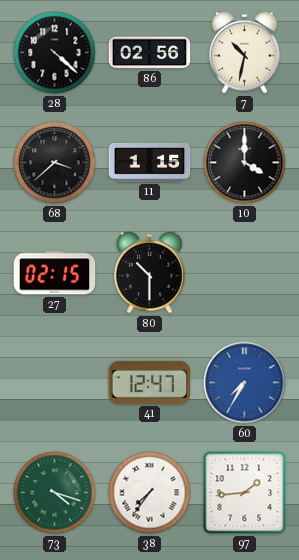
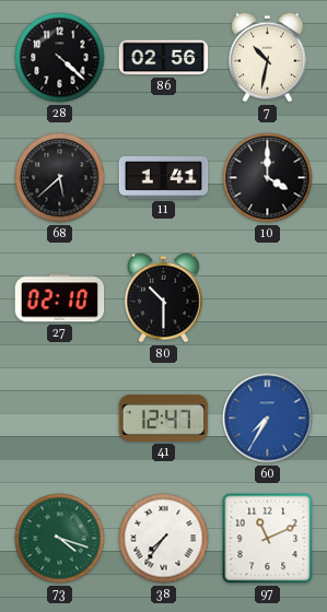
68: 3:38 -> 5:38
11: 1:15 -> 1:41
27: 02:15 -> 02:10
97: 1:44 -> 11:11
